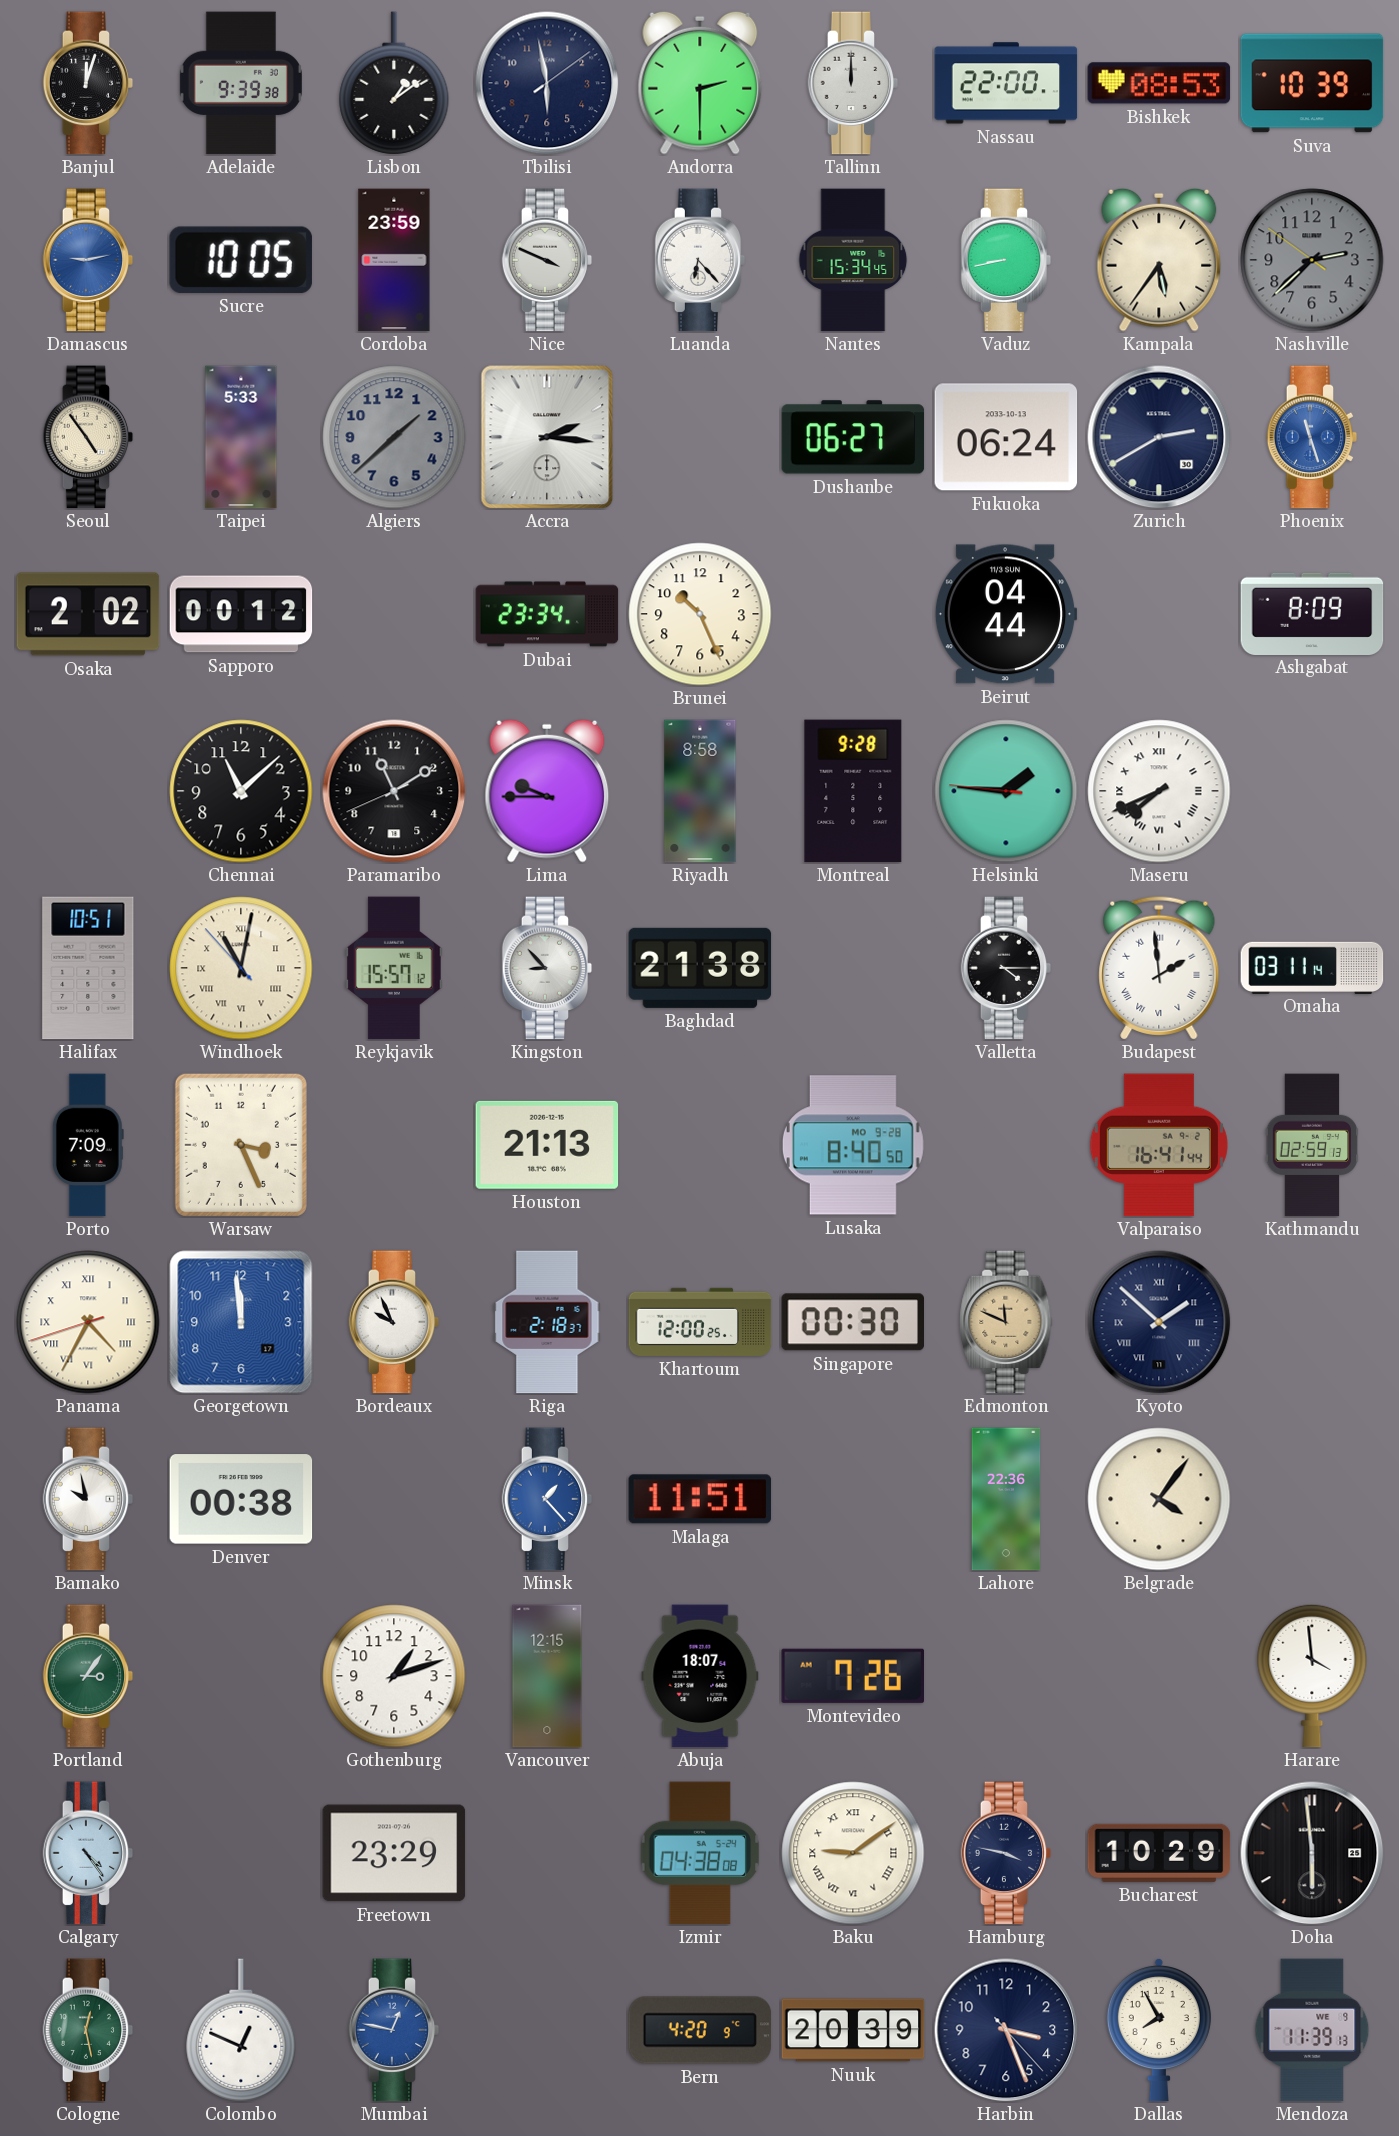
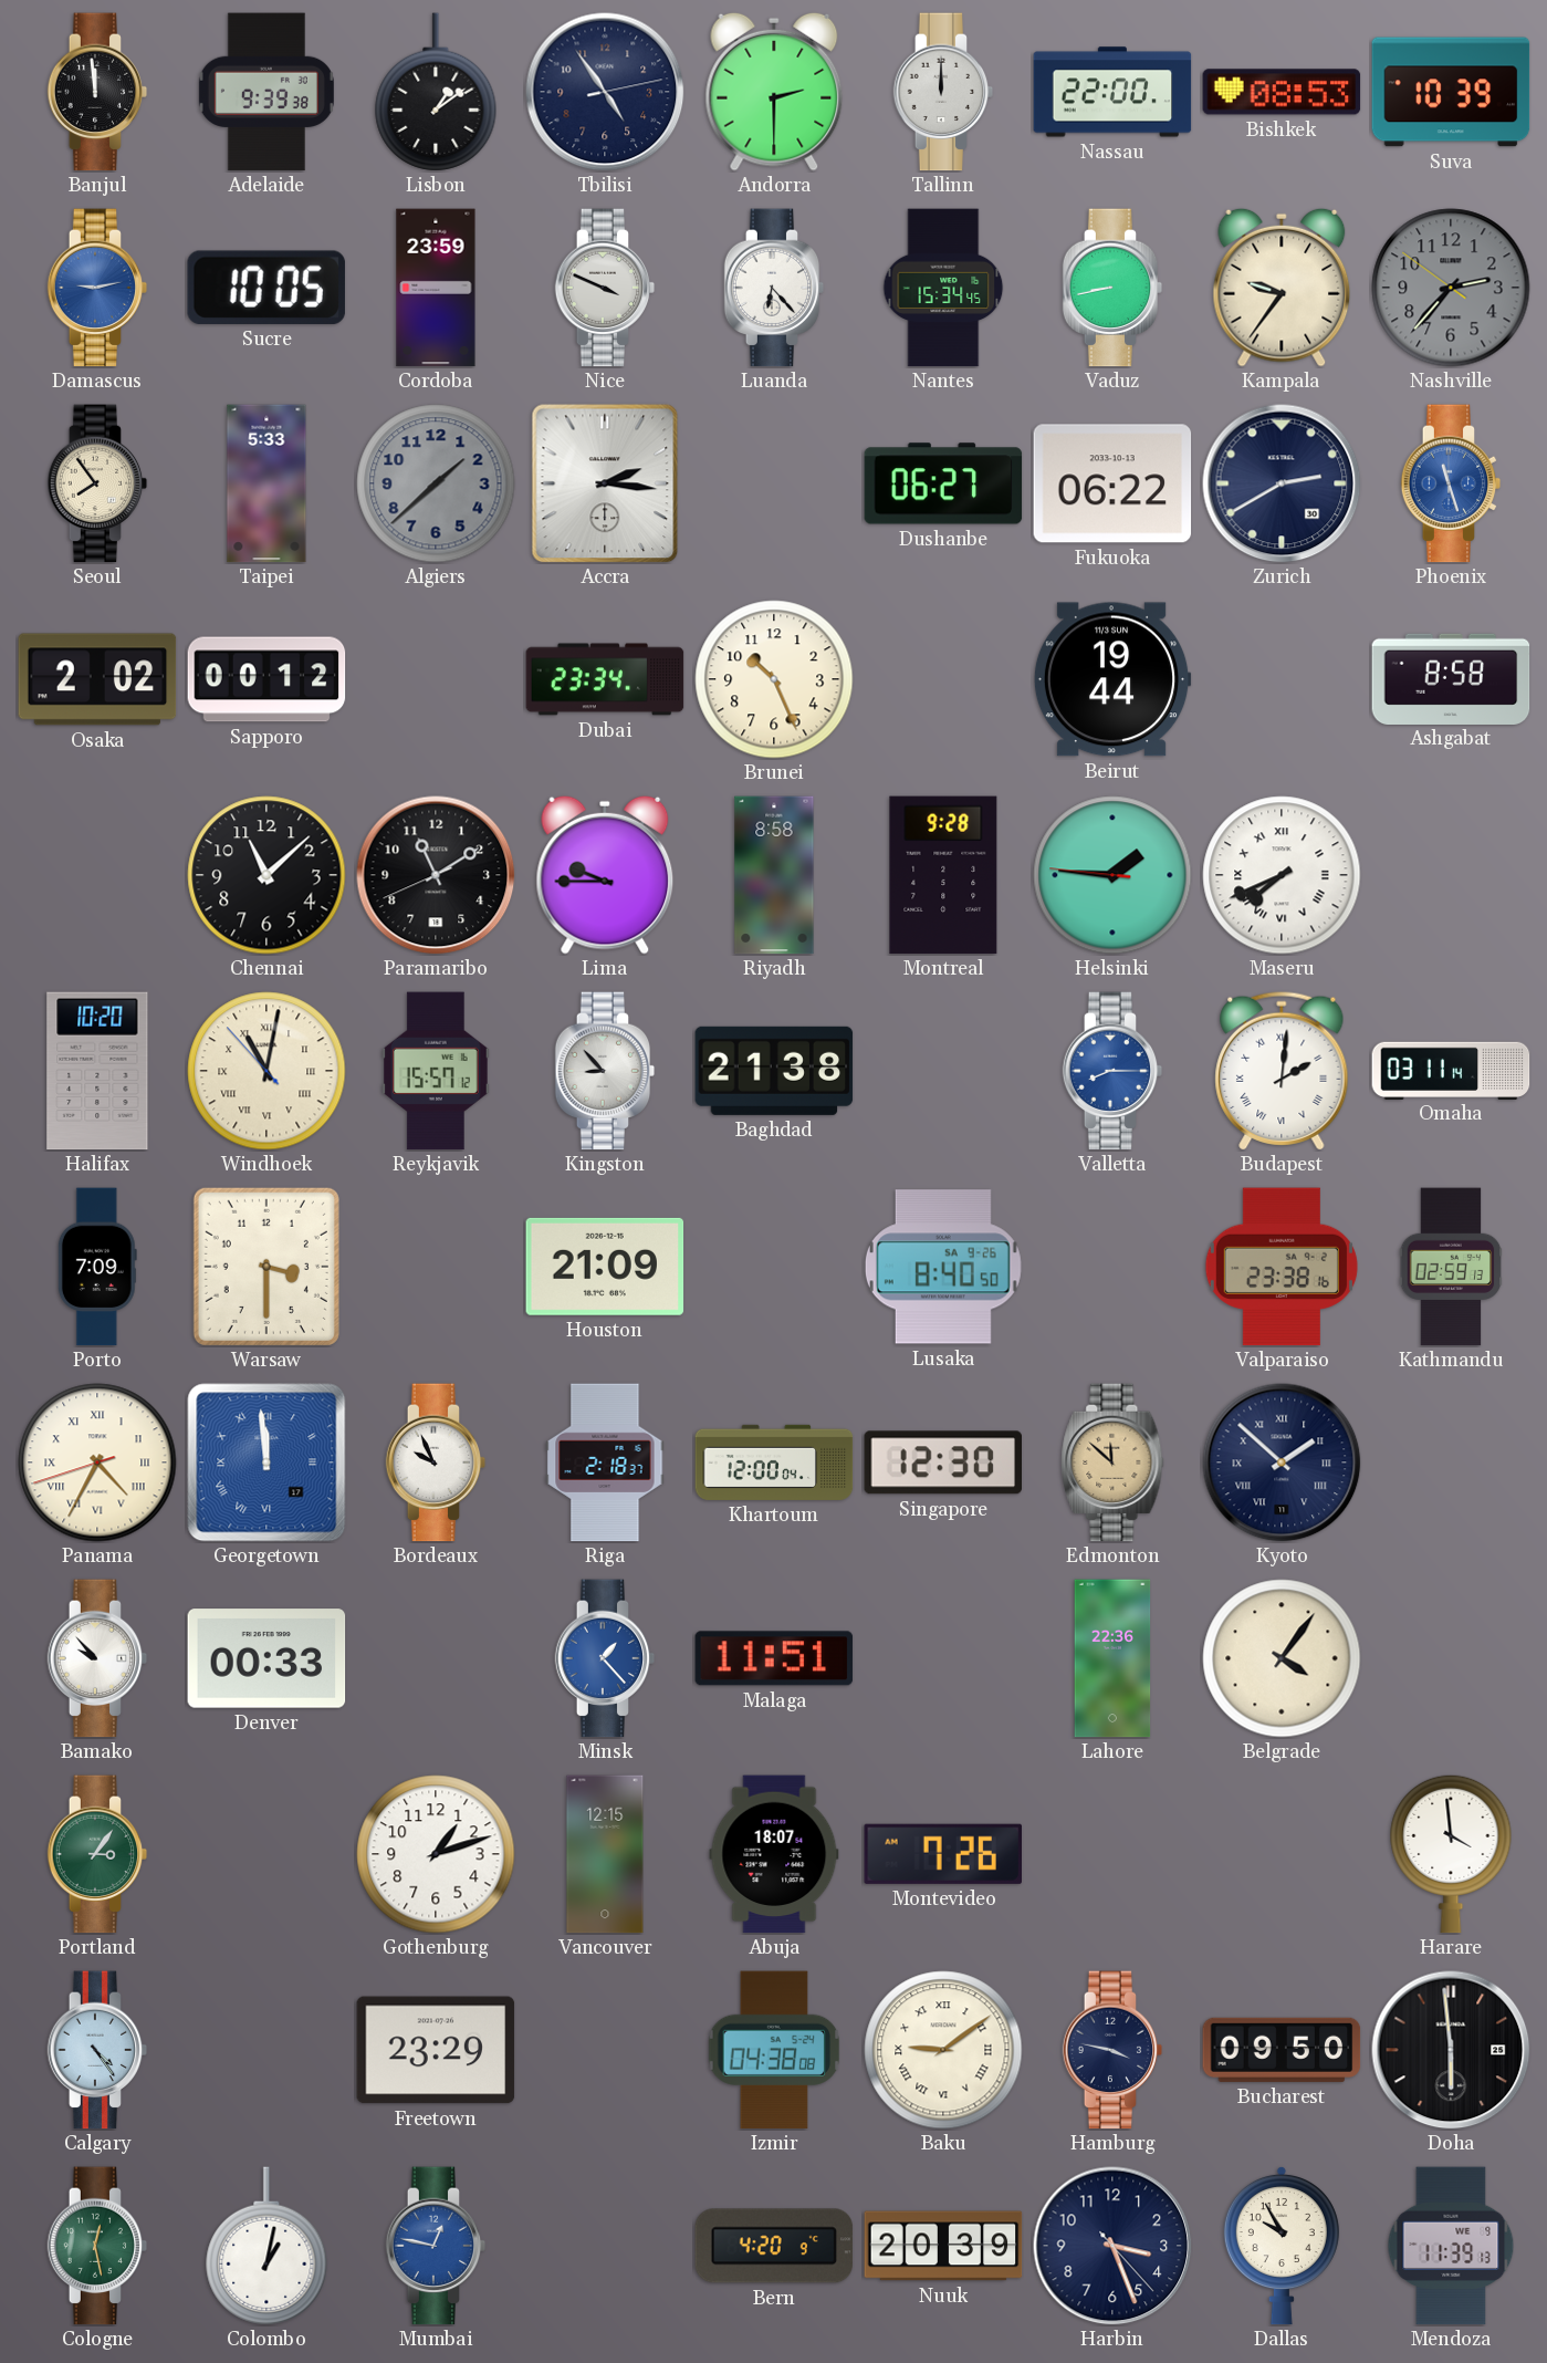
Banjul: 12:03 -> 11:59
Tbilisi: 5:58 -> 4:54
Kampala: 5:36 -> 9:36
Nashville: 2:37 -> 2:36
Seoul: 4:54 -> 7:54
Fukuoka: 06:24 -> 06:22
Beirut: 04:44 -> 19:44
Ashgabat: 8:09 -> 8:58
Halifax: 10:51 -> 10:20
Valletta: 4:15 -> 8:15
Valletta dial: black -> blue
Budapest: 1:59 -> 2:01
Warsaw: 3:26 -> 3:30
Houston: 21:13 -> 21:09
Lusaka date: MO 9-28 -> SA 9-26
Valparaiso: 16:41 -> 23:38
Georgetown numerals: Arabic -> Roman
Khartoum: 12:00:25 -> 12:00:04
Singapore: 00:30 -> 12:30
Edmonton: 11:49 -> 11:52
Bamako: 9:58 -> 9:53
Denver: 00:38 -> 00:33
Bucharest: 10:29 -> 09:50
Colombo: 12:49 -> 1:02
Dallas: 7:55 -> 9:55
